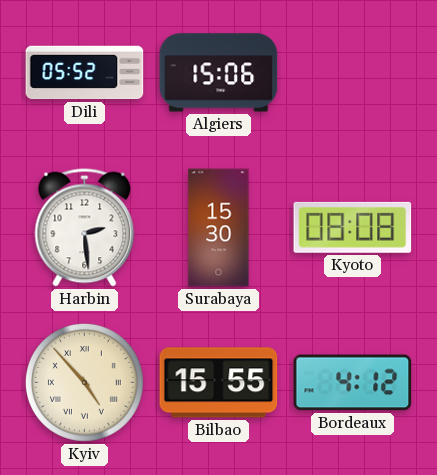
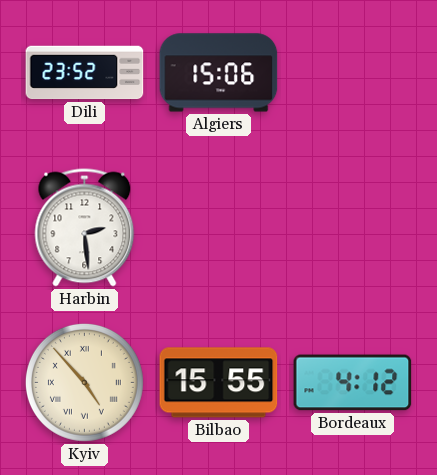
Dili: 05:52 -> 23:52
Surabaya: 15:30 -> none
Kyoto: 08:08 -> none
